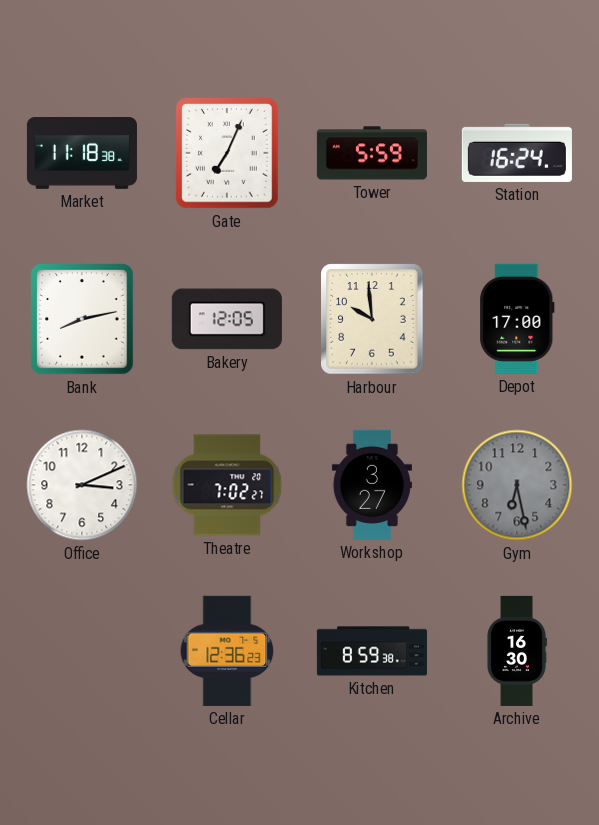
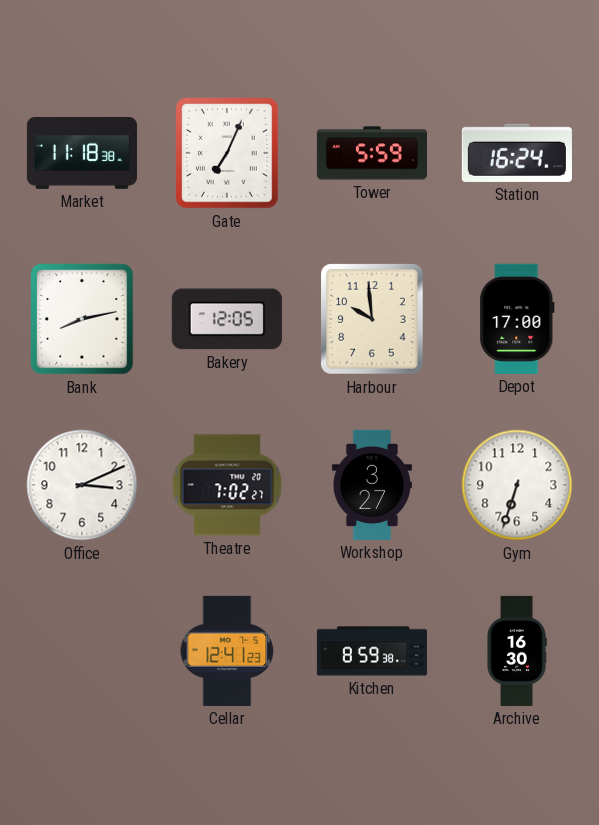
Gym: 6:28 -> 6:33
Gym dial: grey -> white
Cellar: 12:36 -> 12:41
